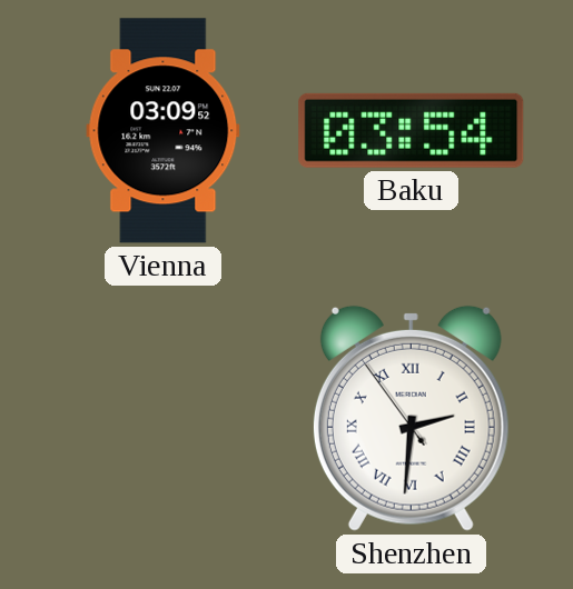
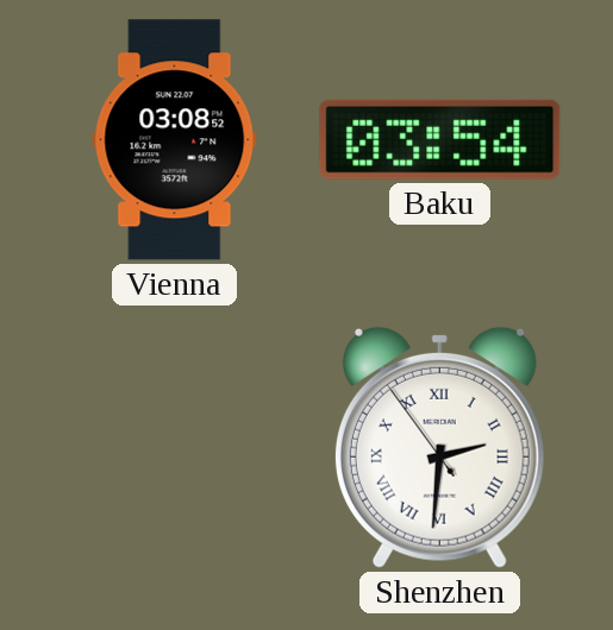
Vienna: 03:09 -> 03:08
